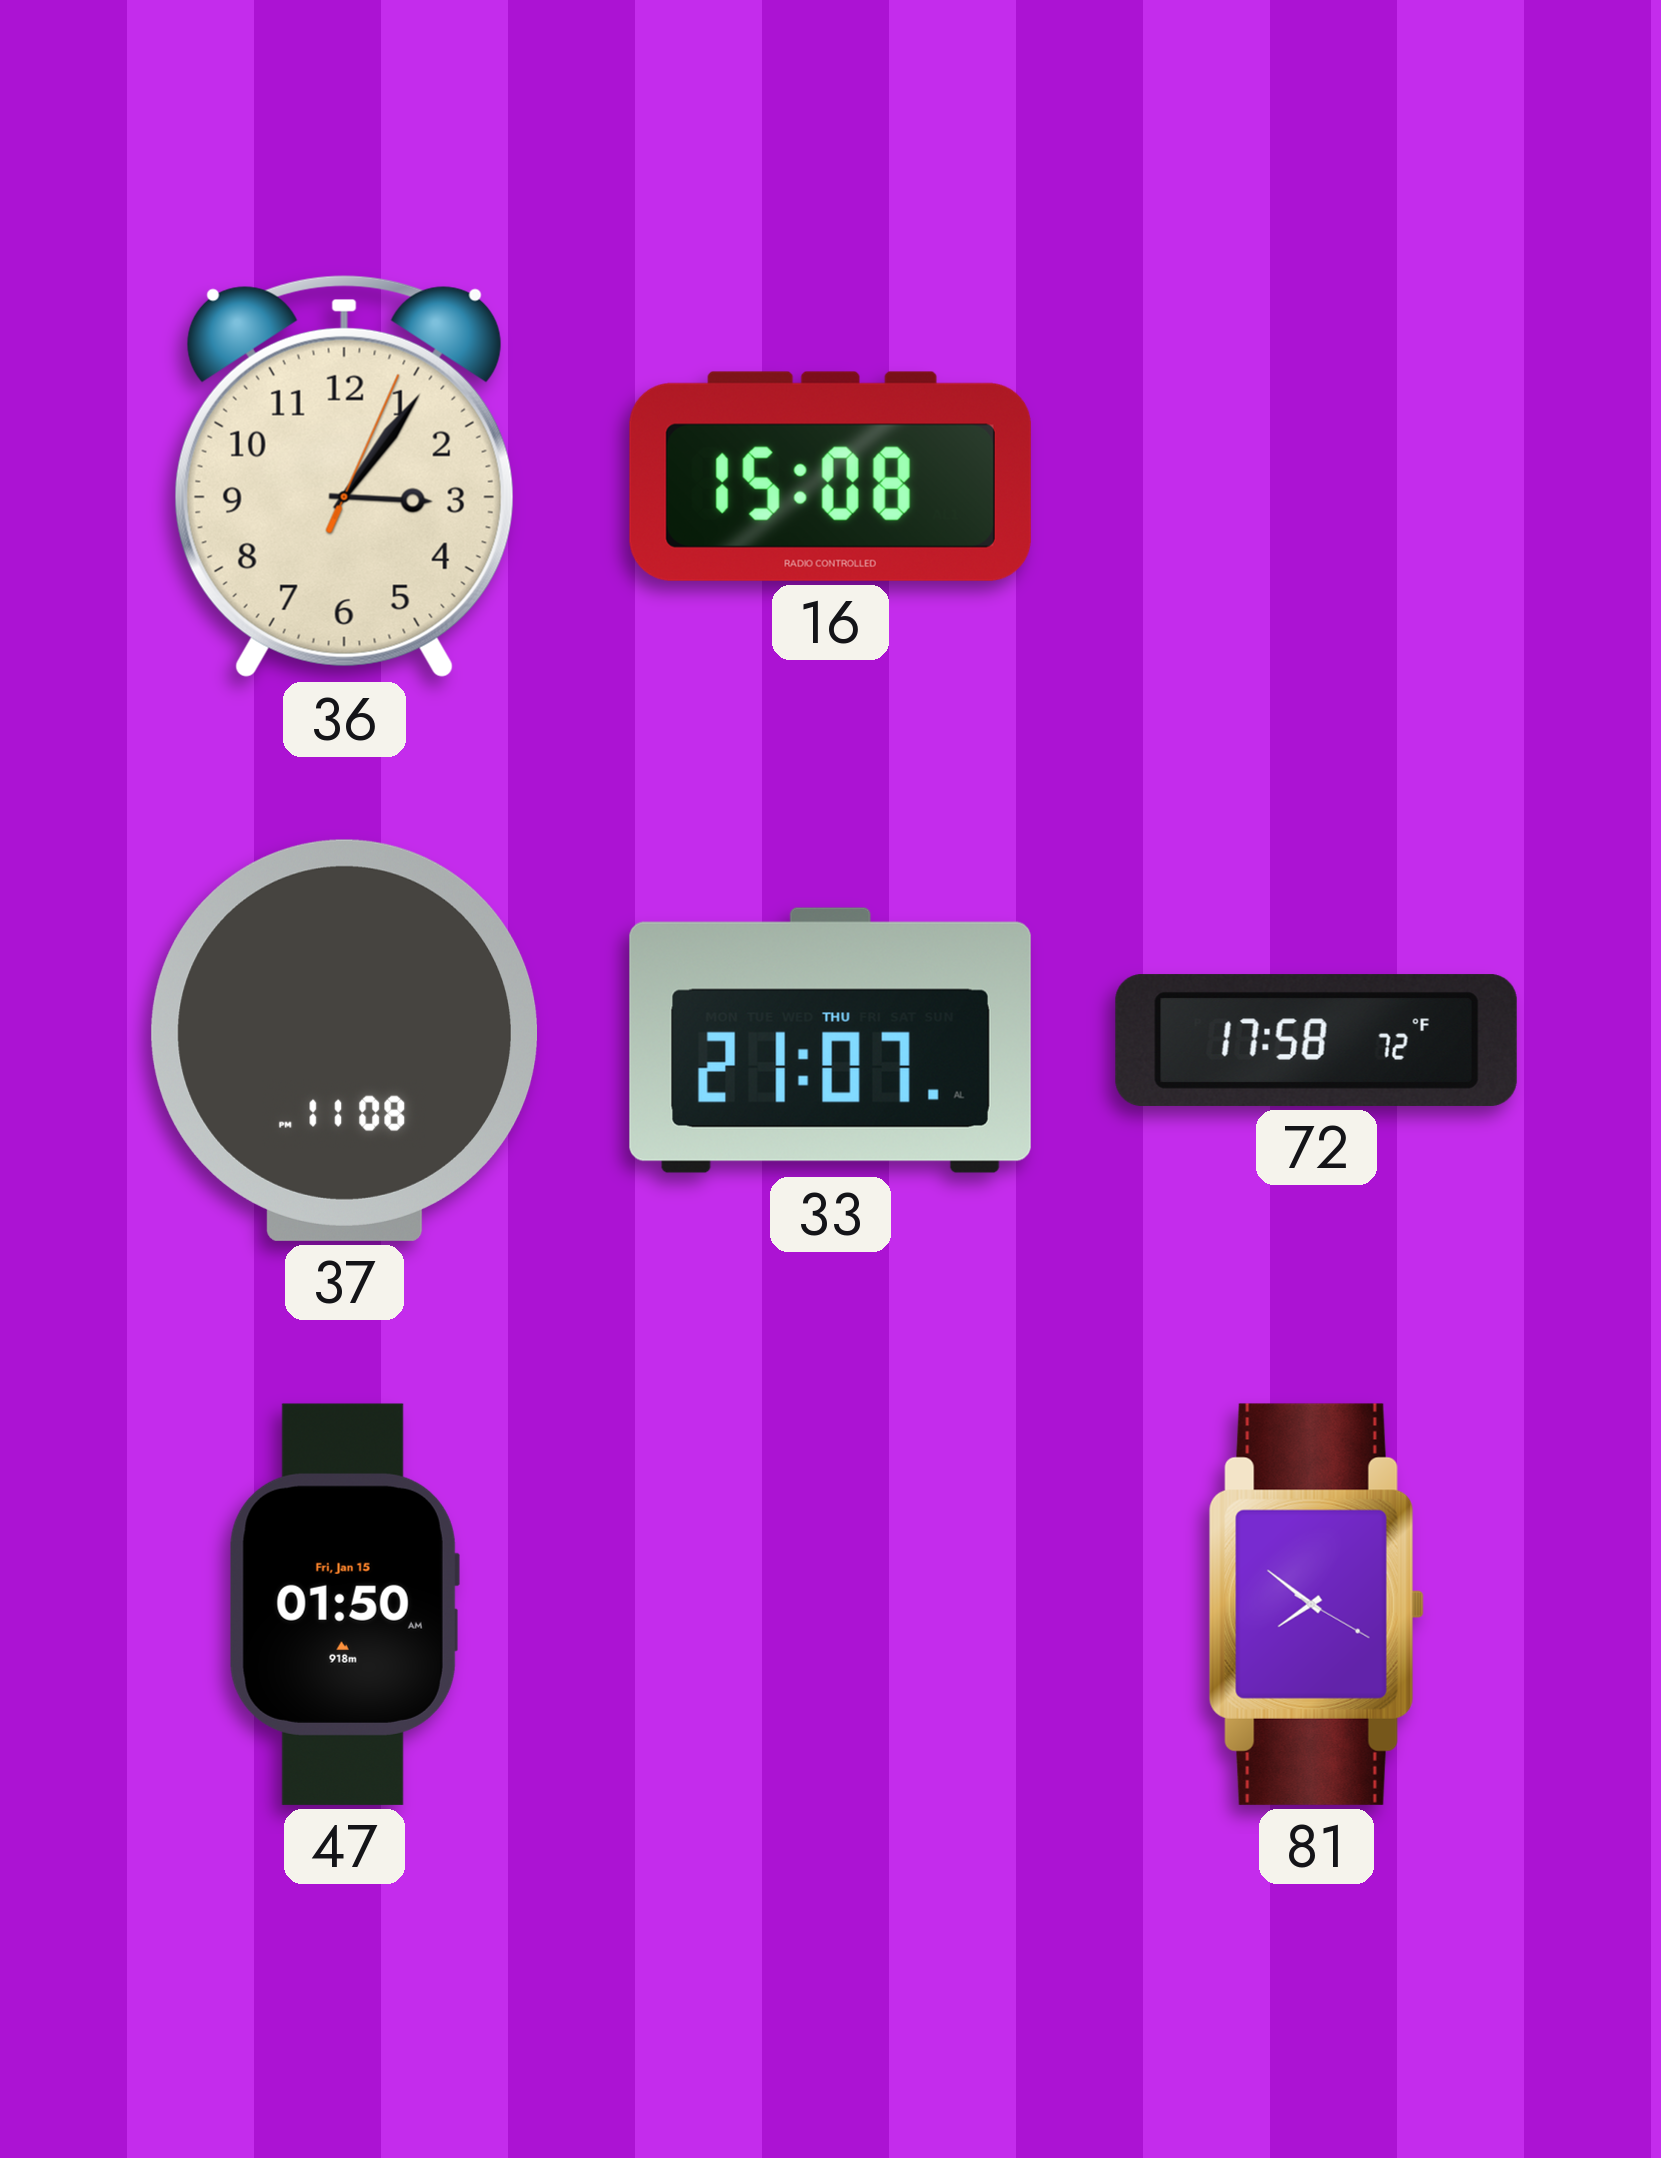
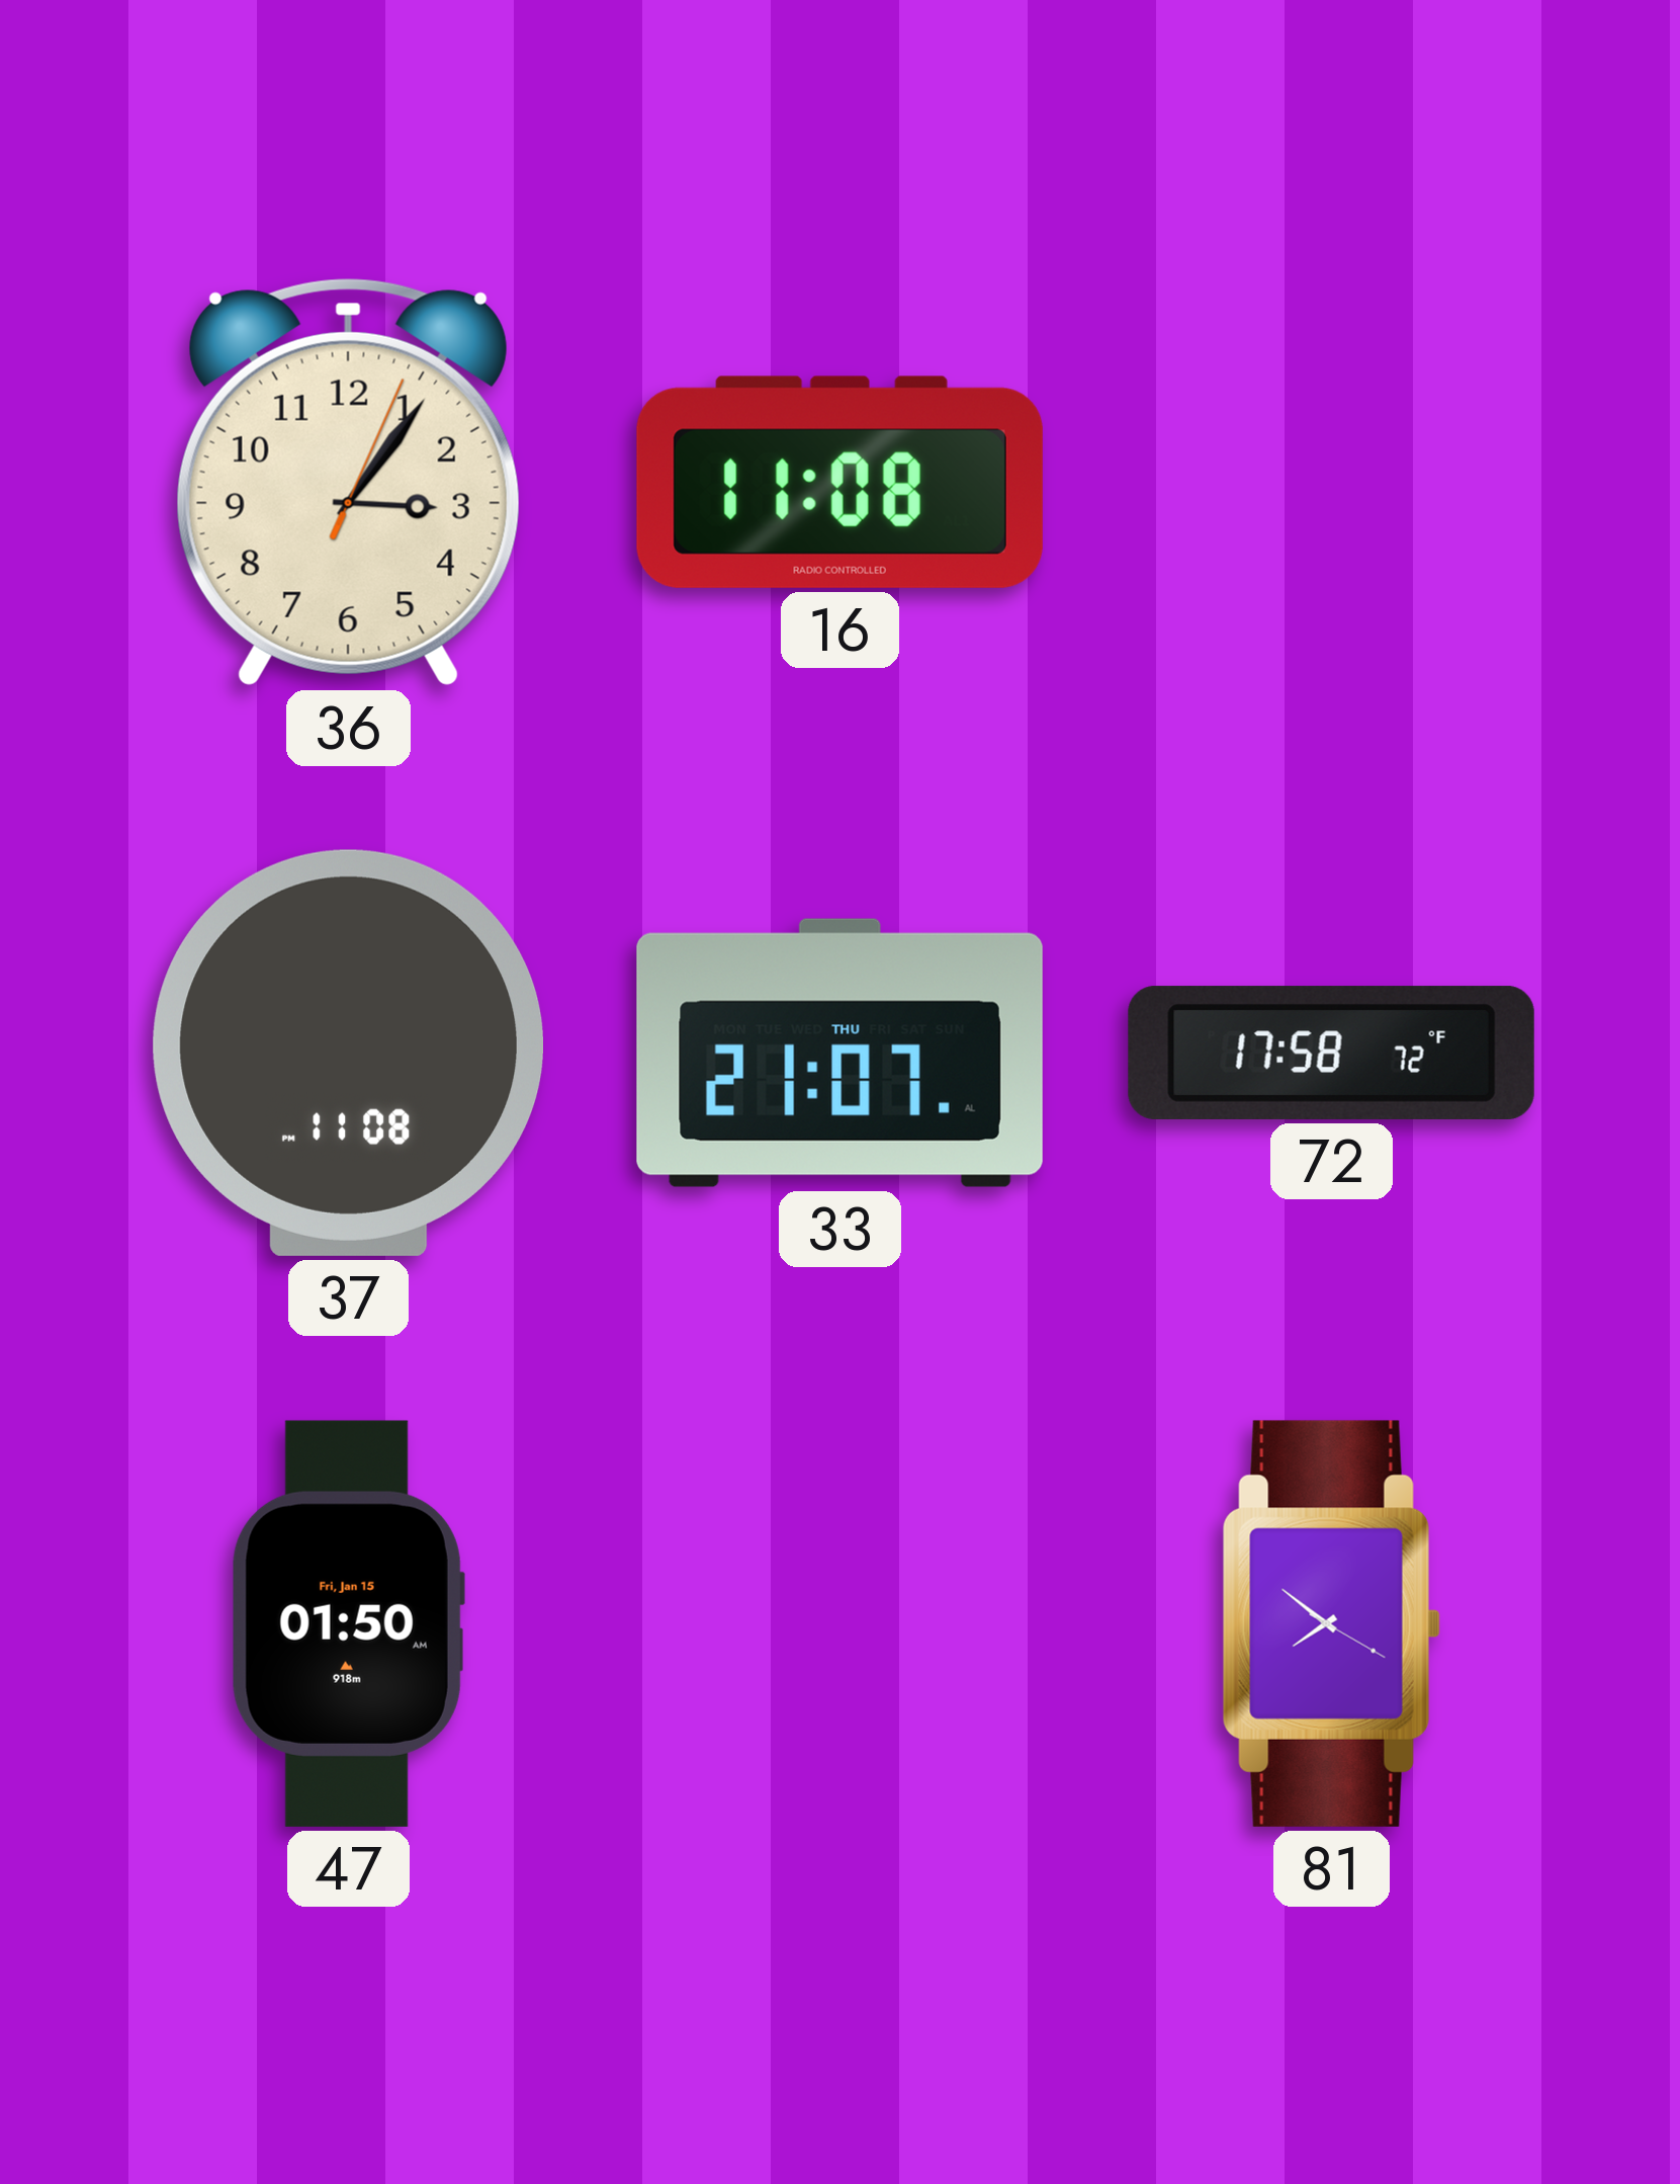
16: 15:08 -> 11:08
